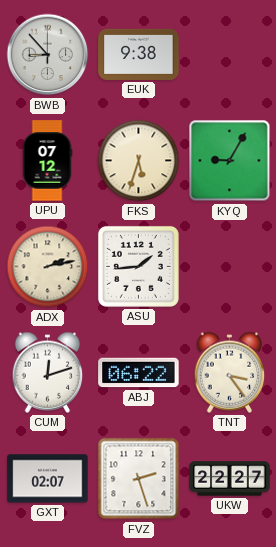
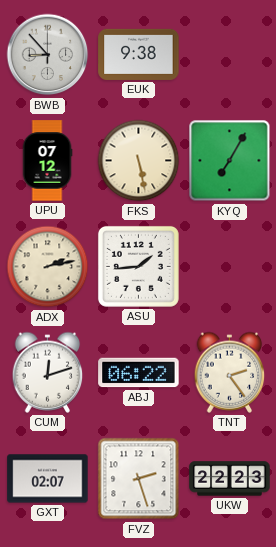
FKS: 5:33 -> 5:28
KYQ: 9:05 -> 7:05
TNT: 3:24 -> 2:24
UKW: 22:27 -> 22:23
